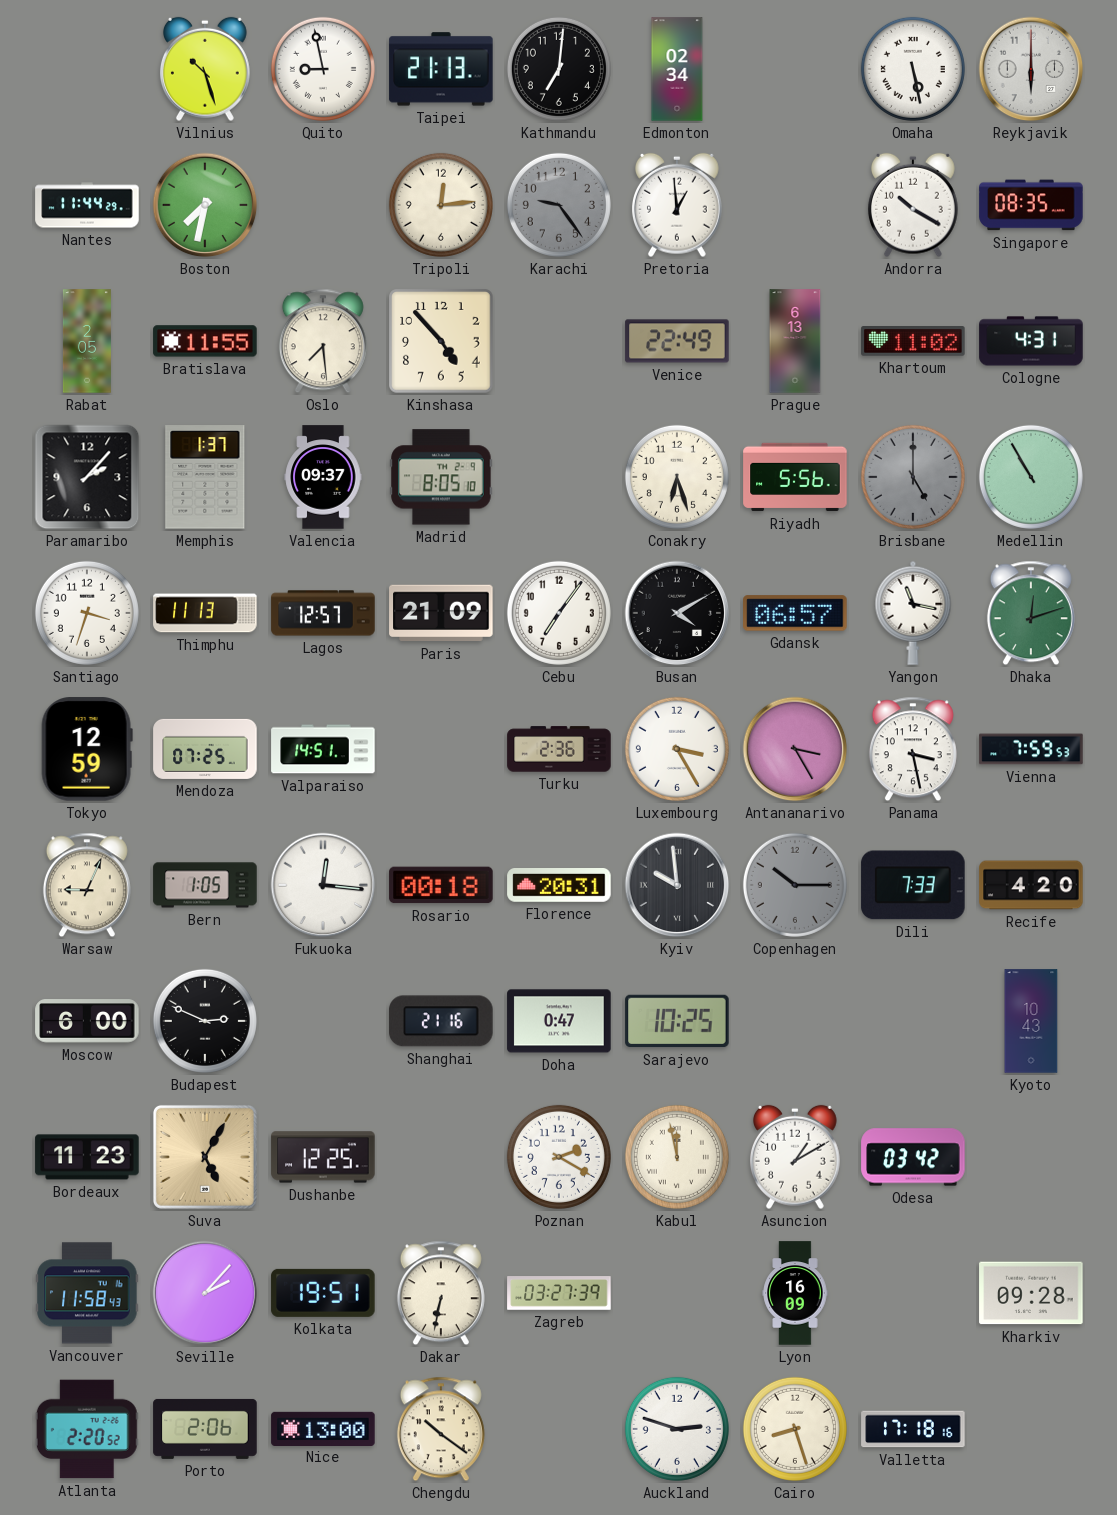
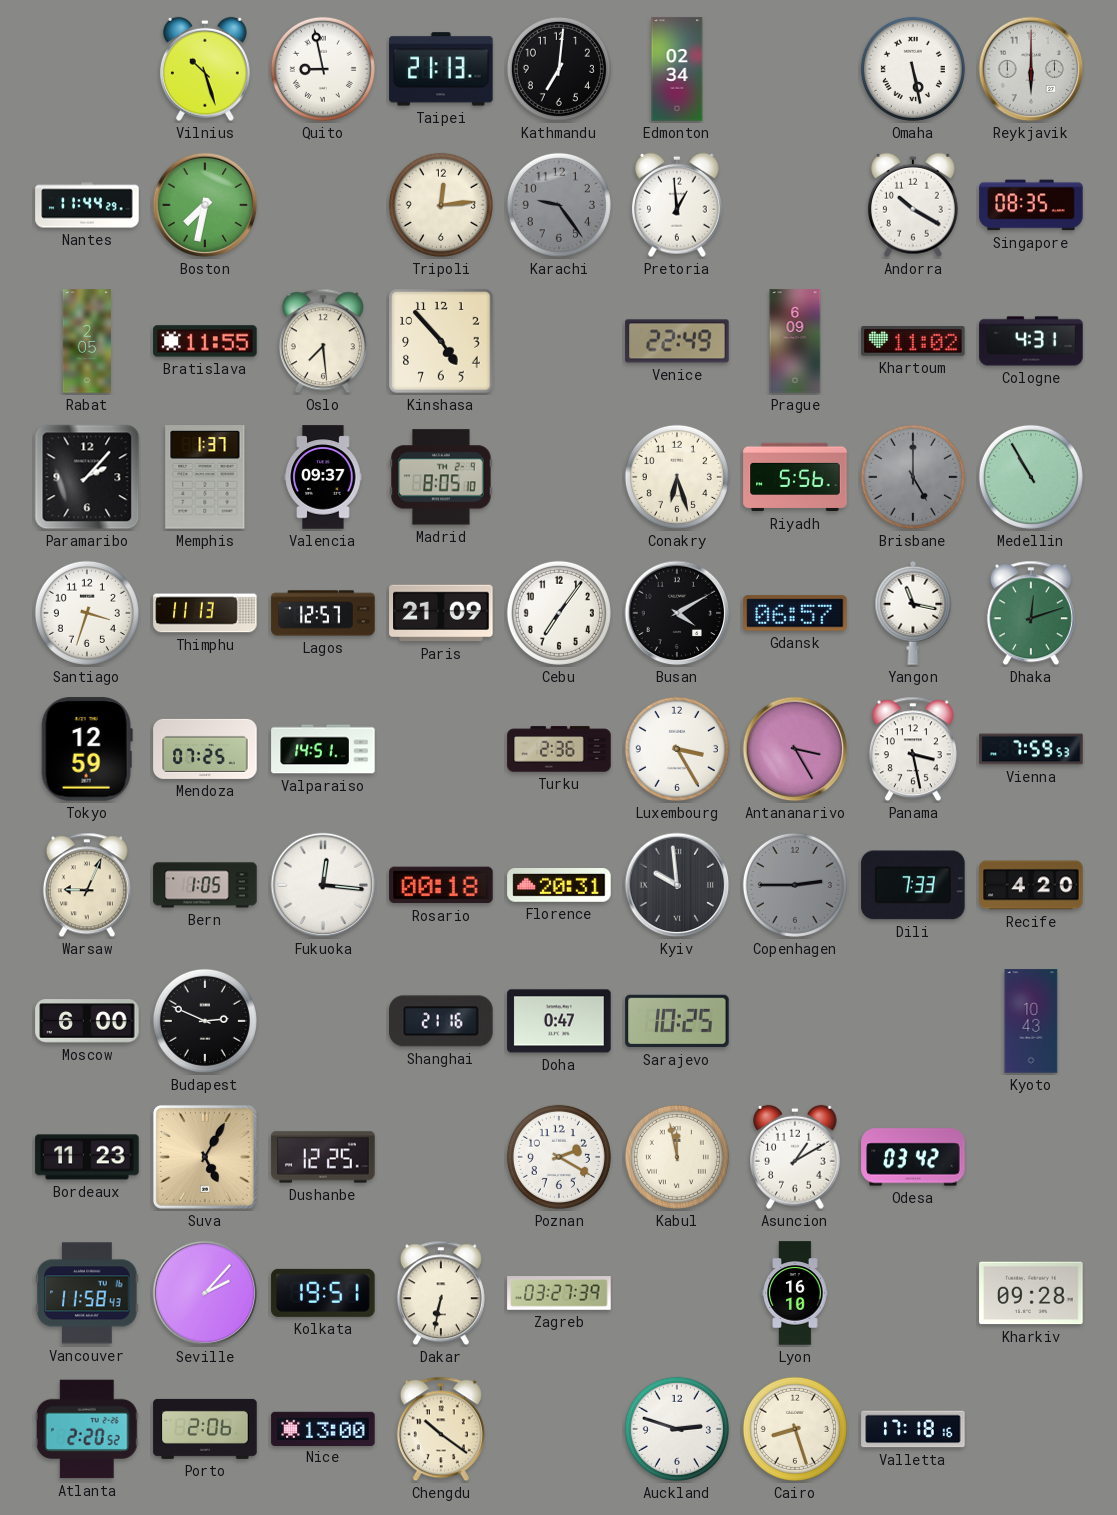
Prague: 6:13 -> 6:09
Copenhagen: 10:15 -> 2:45
Lyon: 16:09 -> 16:10
